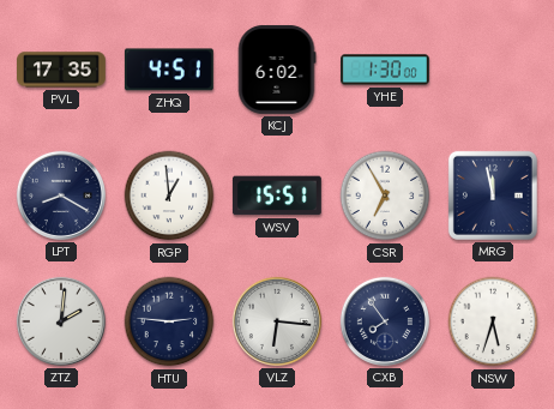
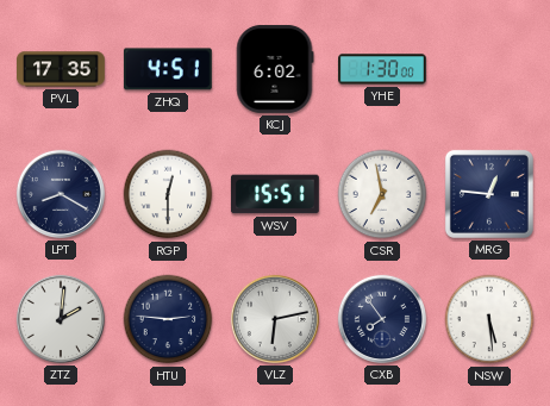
RGP: 12:59 -> 12:30
CSR: 6:55 -> 6:58
MRG: 11:58 -> 12:46
VLZ: 6:16 -> 6:13
NSW: 5:33 -> 5:29
